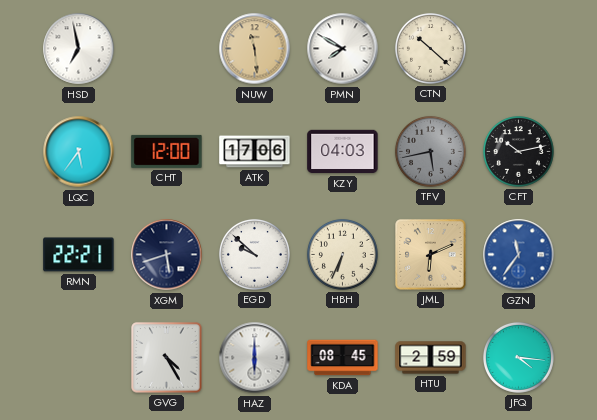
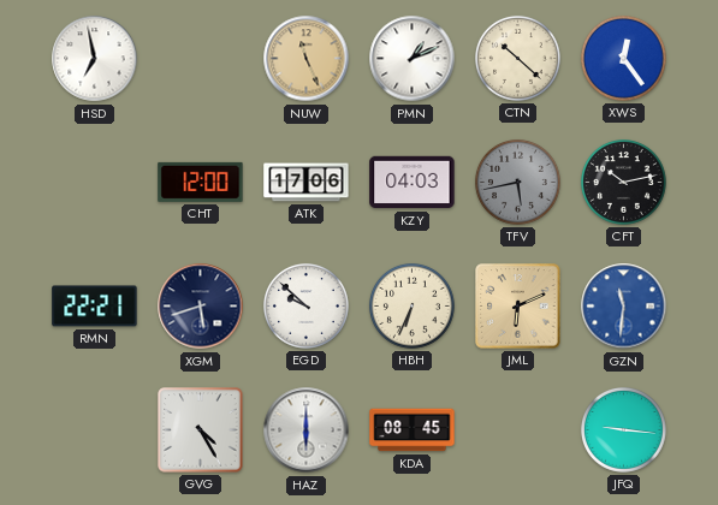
NUW: 11:29 -> 11:26
PMN: 7:50 -> 1:11
XWS: none -> 12:24
LQC: 5:36 -> none
GZN: 11:36 -> 11:31
HTU: 2:59 -> none
JFQ: 4:16 -> 9:16
